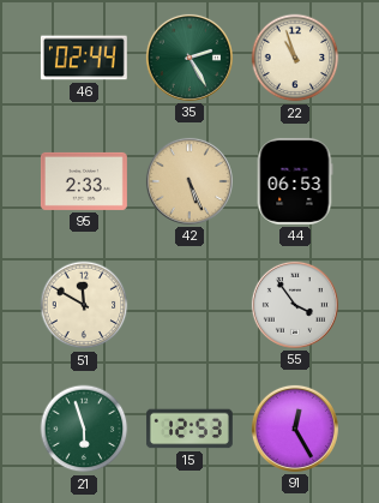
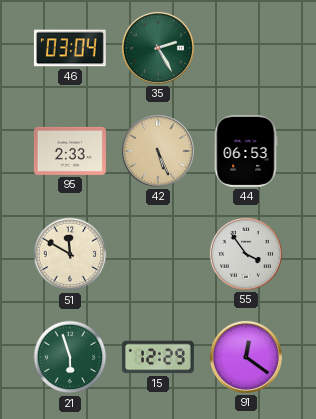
46: 02:44 -> 03:04
22: 10:57 -> none
15: 12:53 -> 12:29
91: 12:25 -> 12:21
